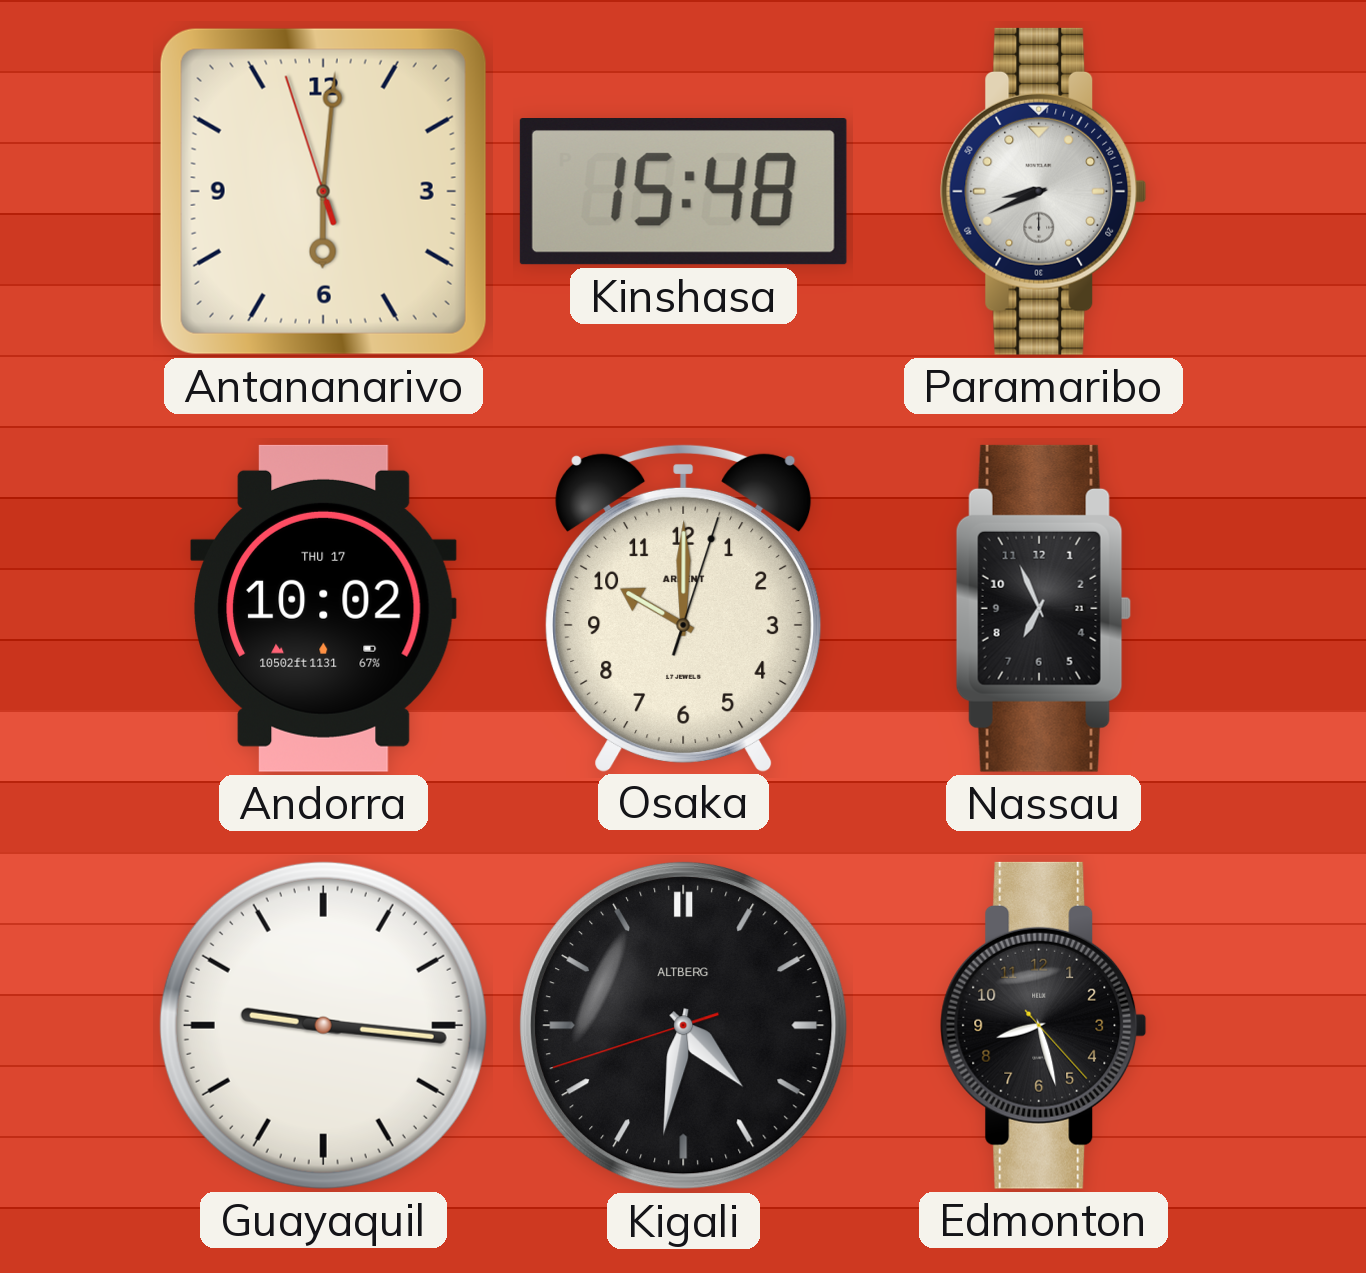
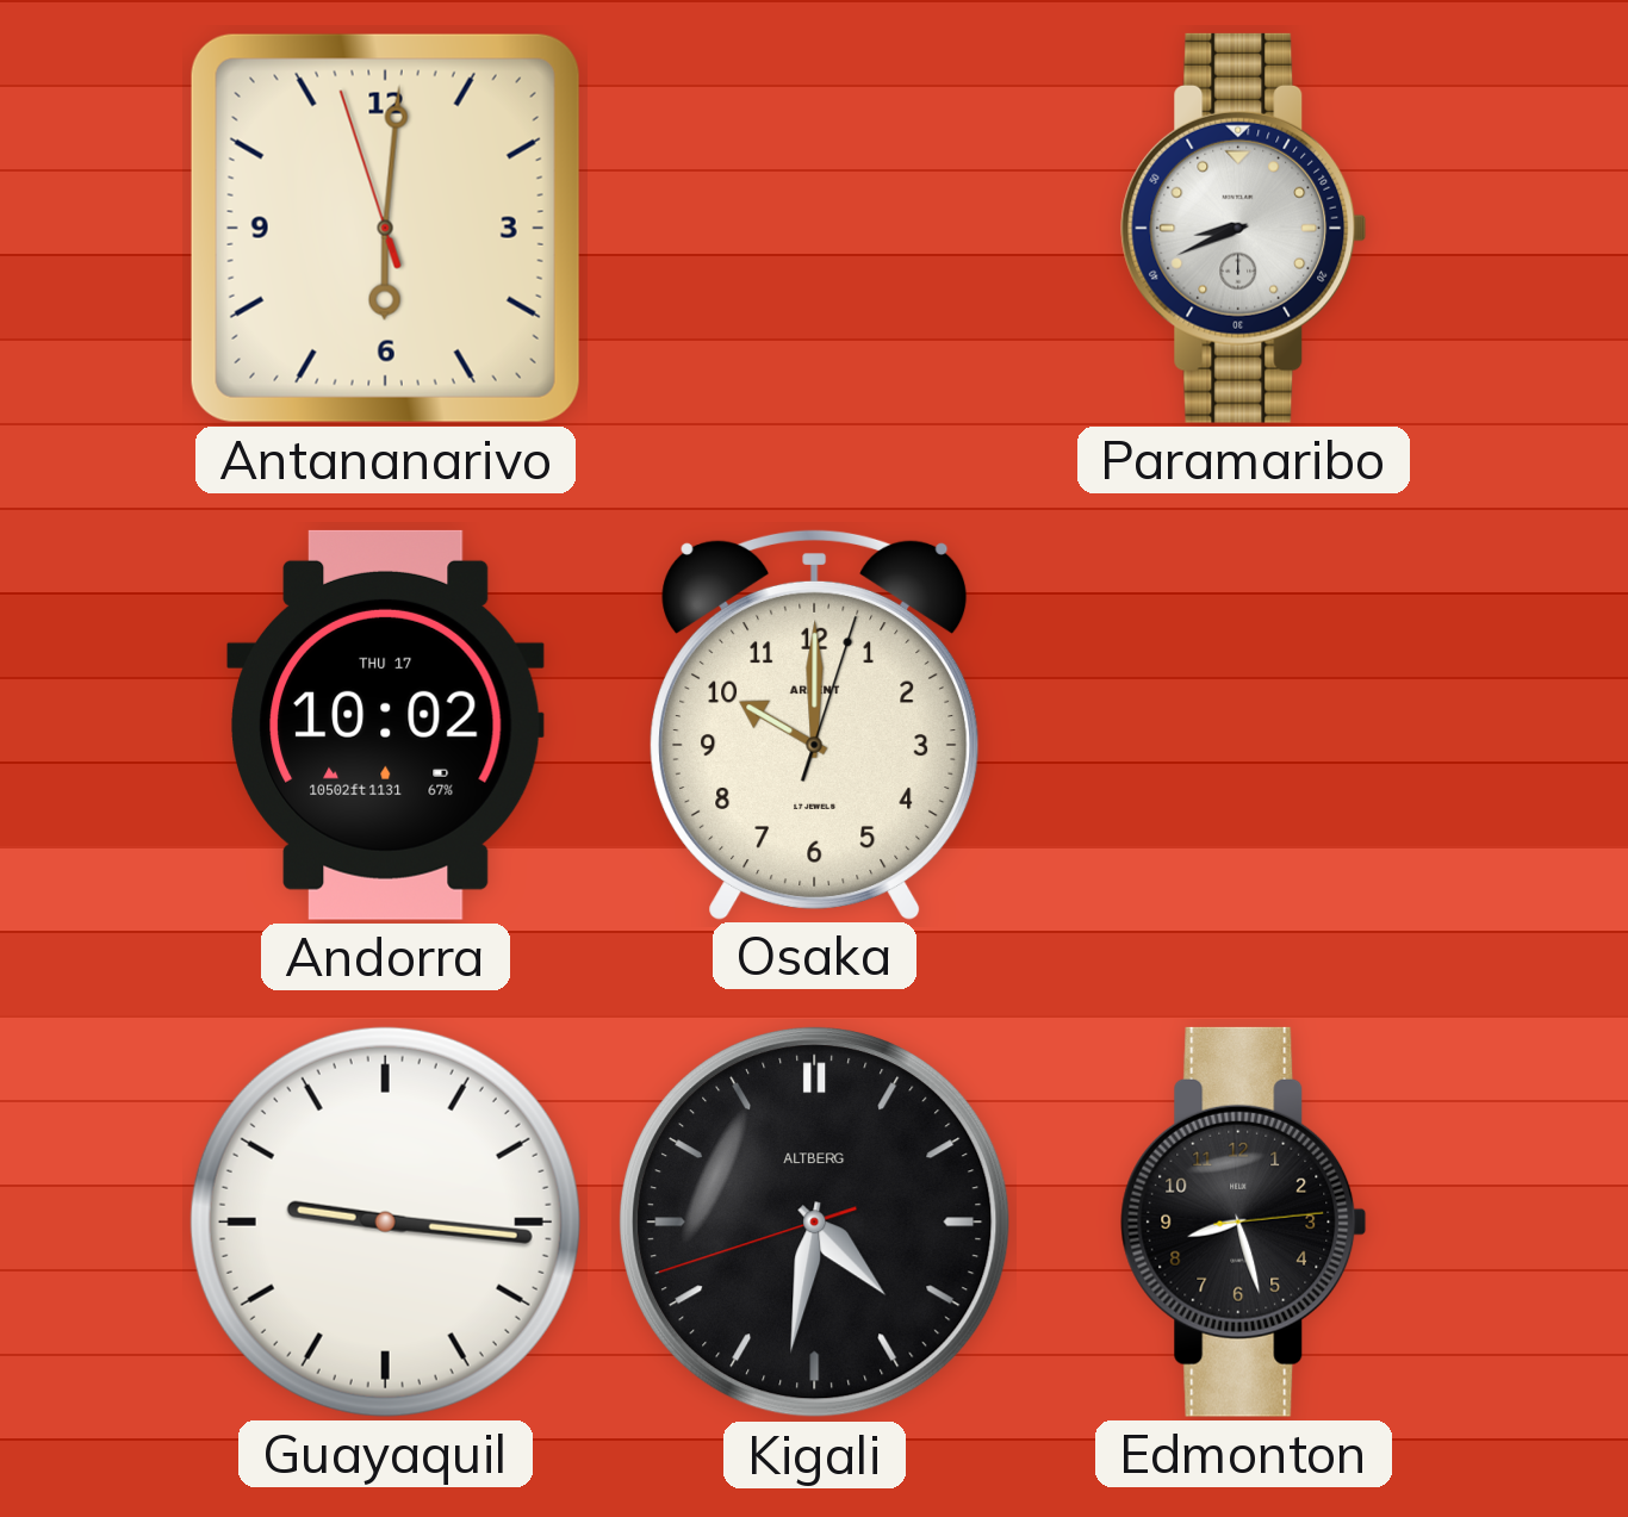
Kinshasa: 15:48 -> none
Nassau: 6:56 -> none
Edmonton: 8:27:23 -> 8:27:14
